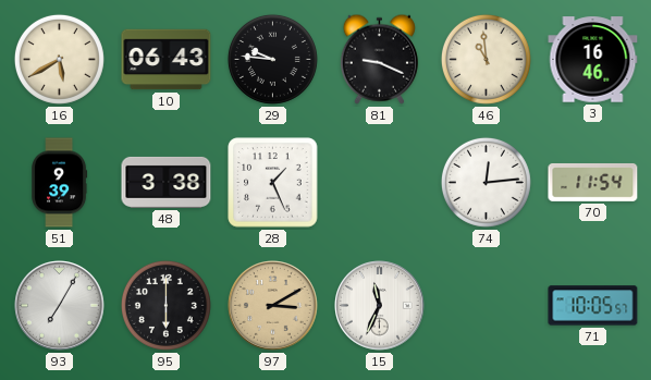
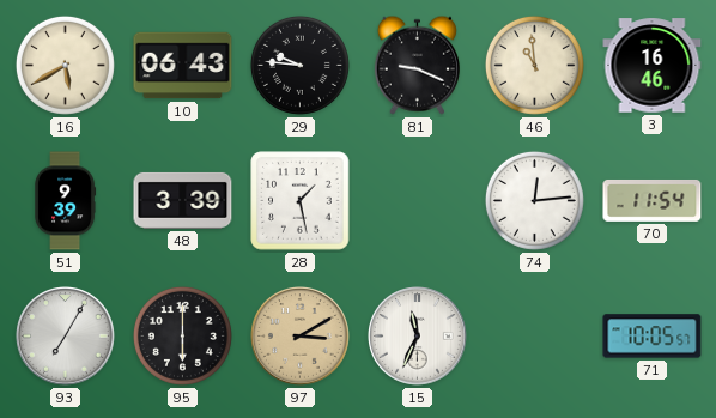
48: 3:38 -> 3:39
28: 1:26 -> 1:28
